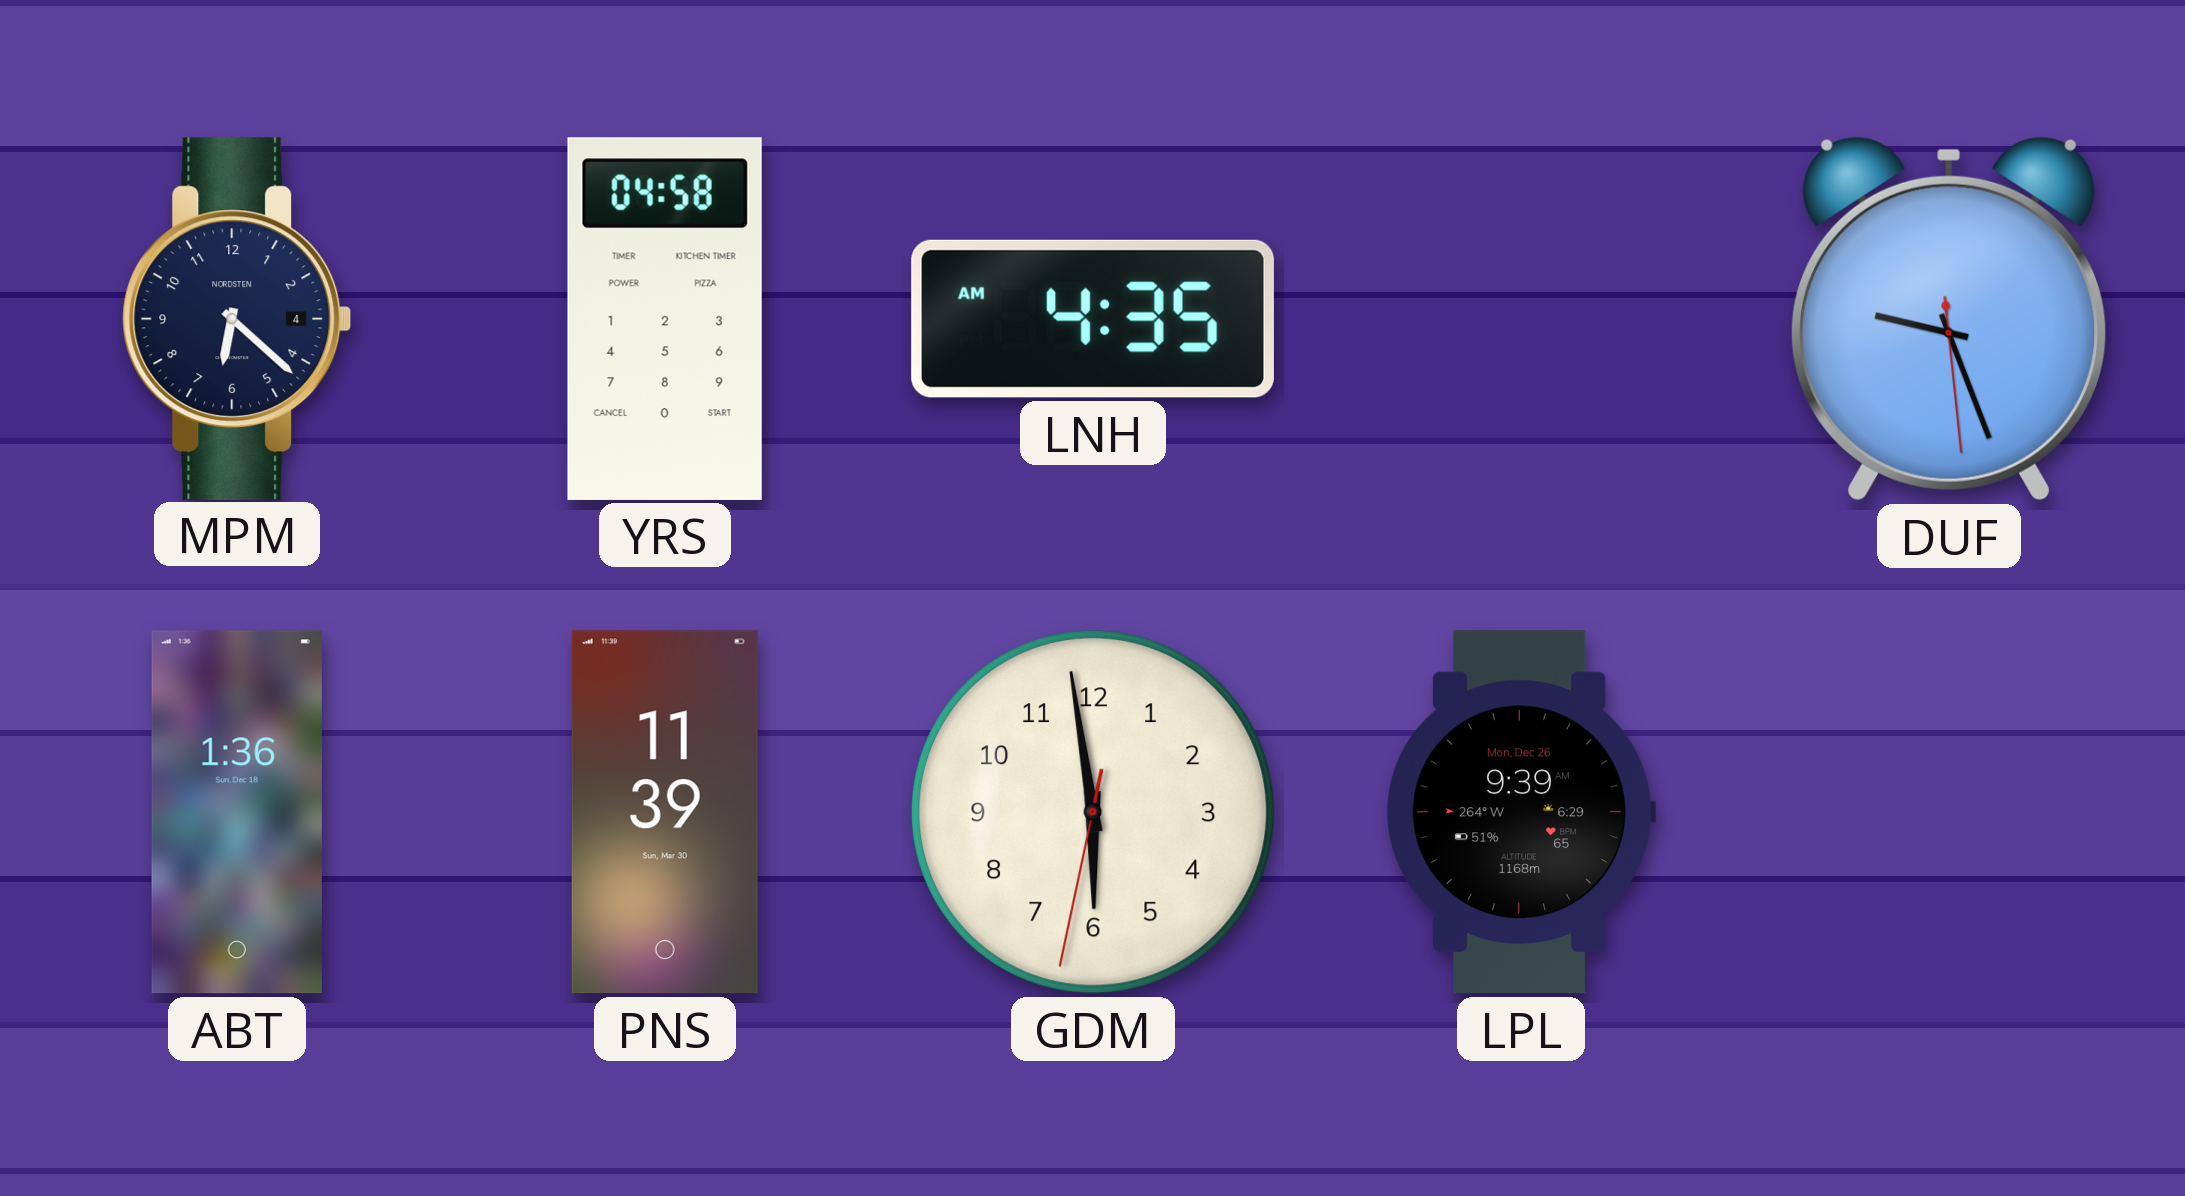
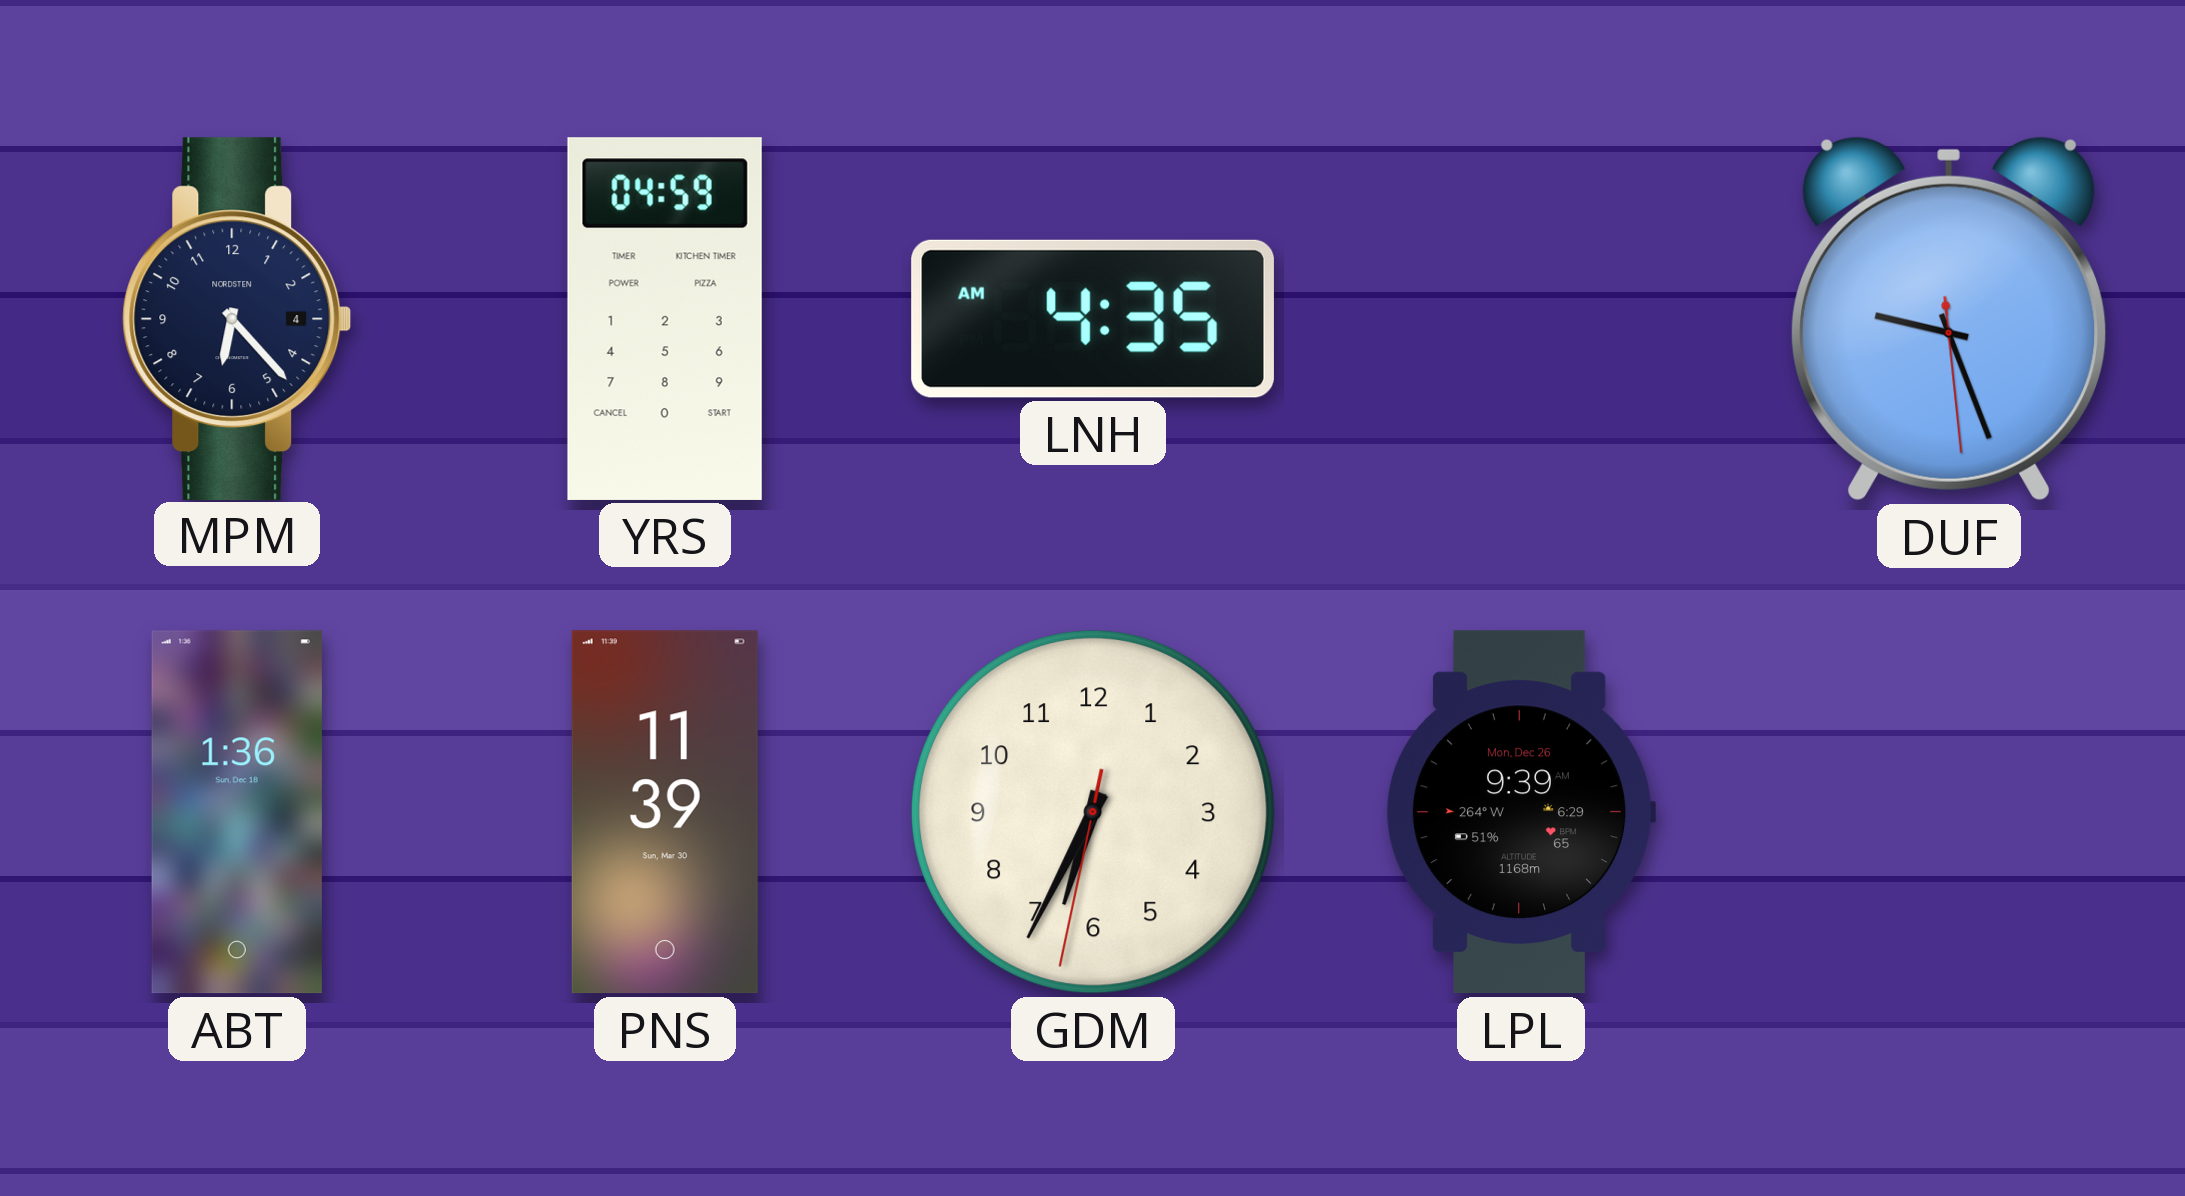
MPM: 6:22 -> 6:23
YRS: 04:58 -> 04:59
GDM: 5:58 -> 6:34
